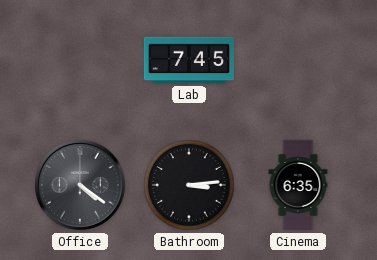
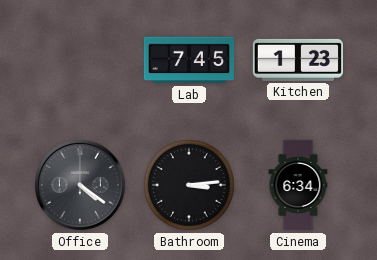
Kitchen: none -> 1:23
Cinema: 6:35 -> 6:34
